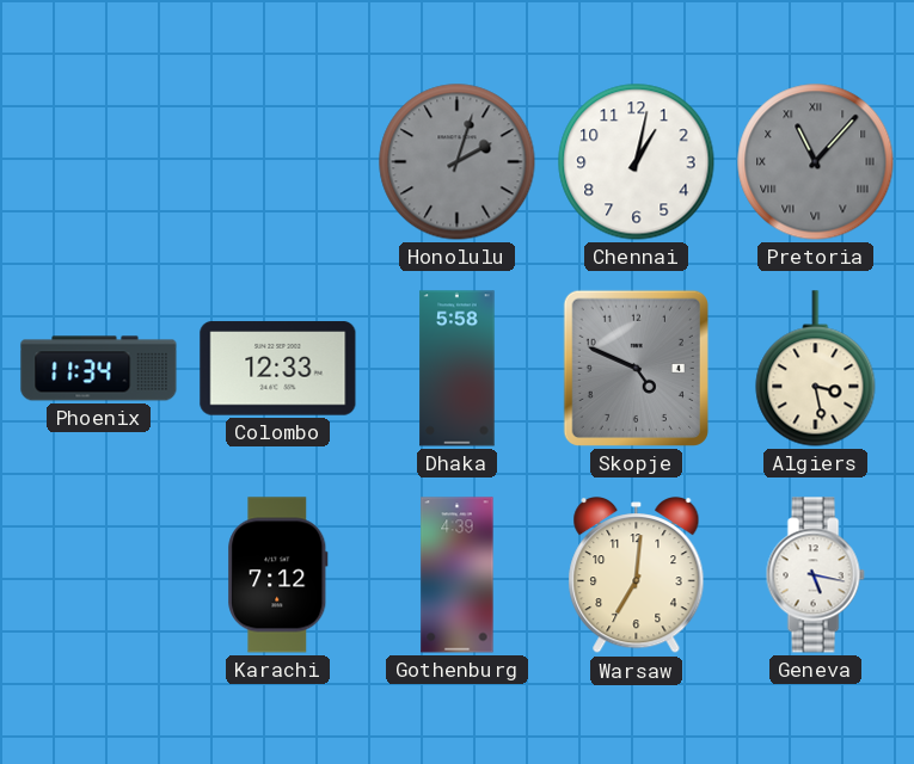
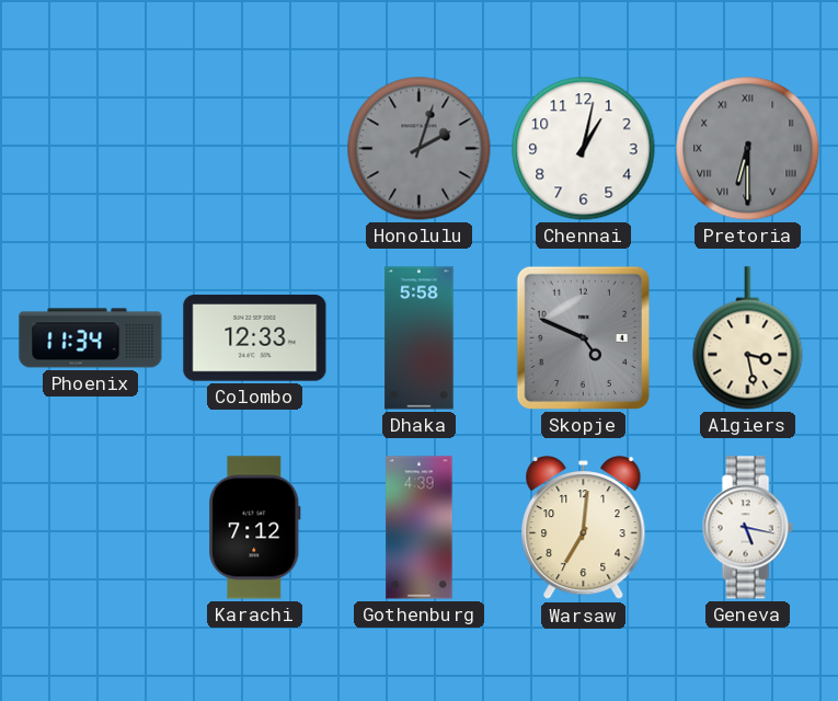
Pretoria: 11:07 -> 6:30
